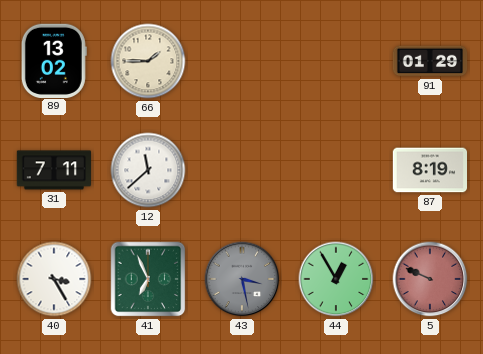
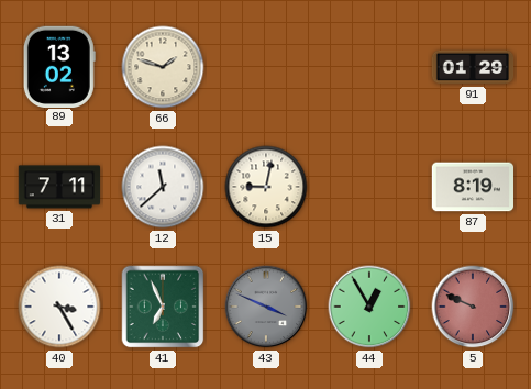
66: 1:45 -> 1:48
15: none -> 9:02
43: 3:28 -> 3:49
